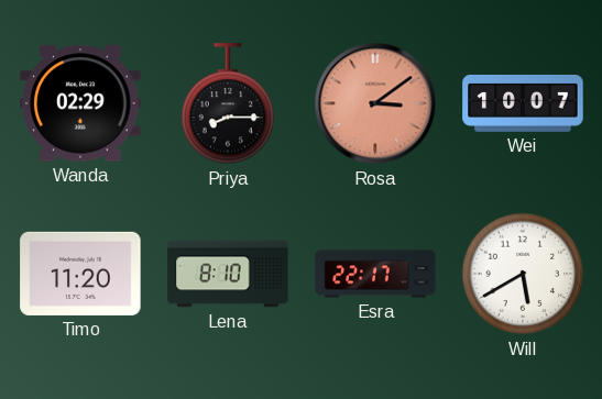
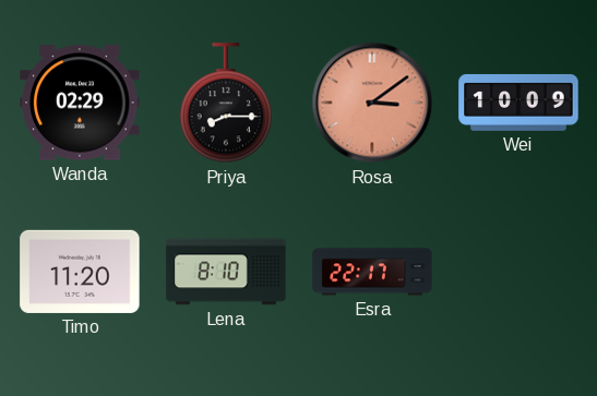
Wei: 10:07 -> 10:09
Will: 5:40 -> none
